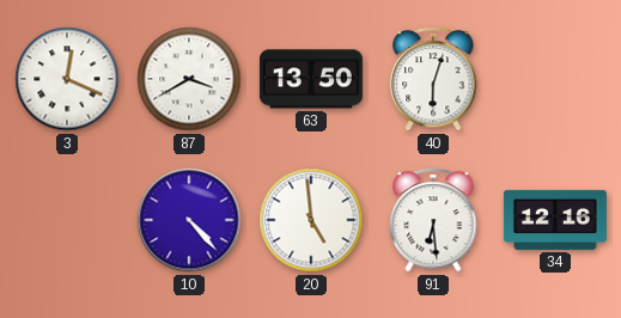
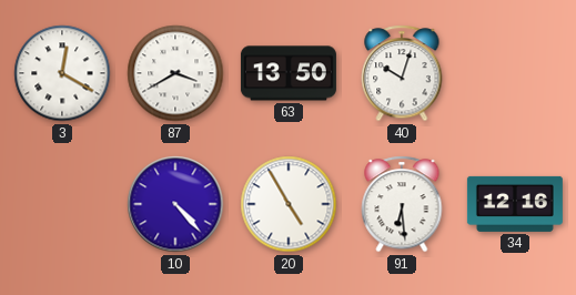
3: 12:19 -> 12:20
40: 6:03 -> 10:03
20: 4:59 -> 4:55
